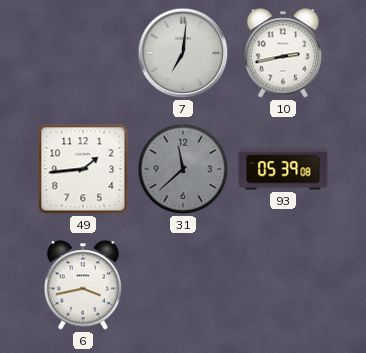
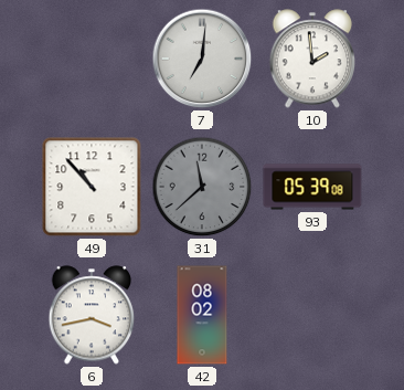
10: 2:43 -> 1:59
49: 1:44 -> 10:53
42: none -> 08:02
